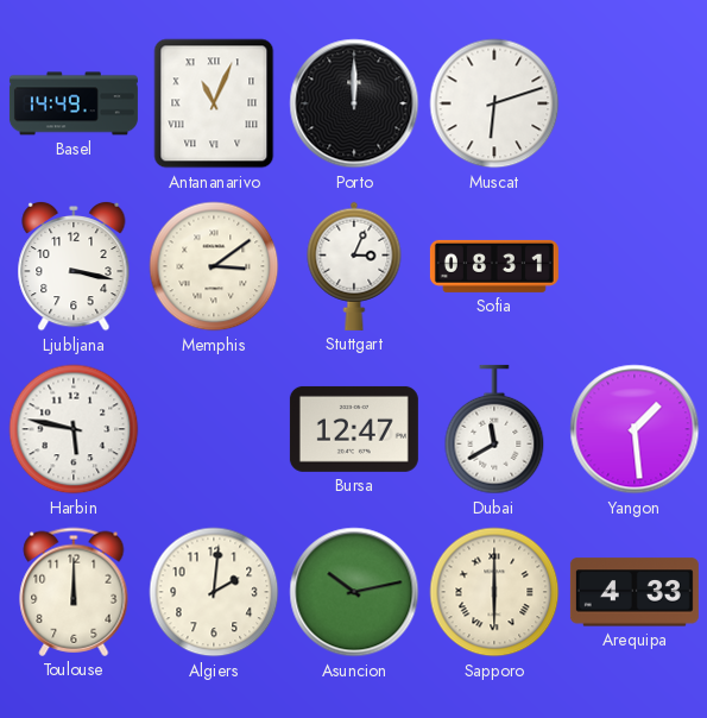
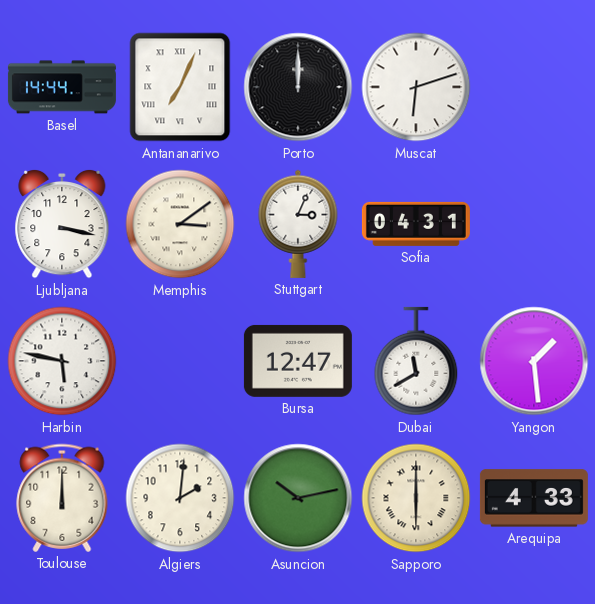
Basel: 14:49 -> 14:44
Antananarivo: 11:04 -> 7:04
Sofia: 08:31 -> 04:31
